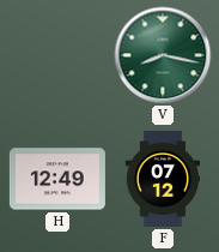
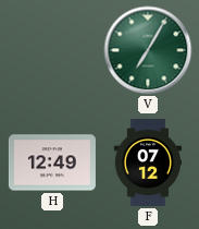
V: 8:17 -> 7:05
